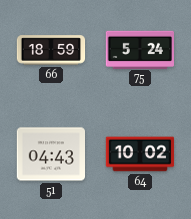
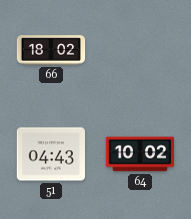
66: 18:59 -> 18:02
75: 5:24 -> none
